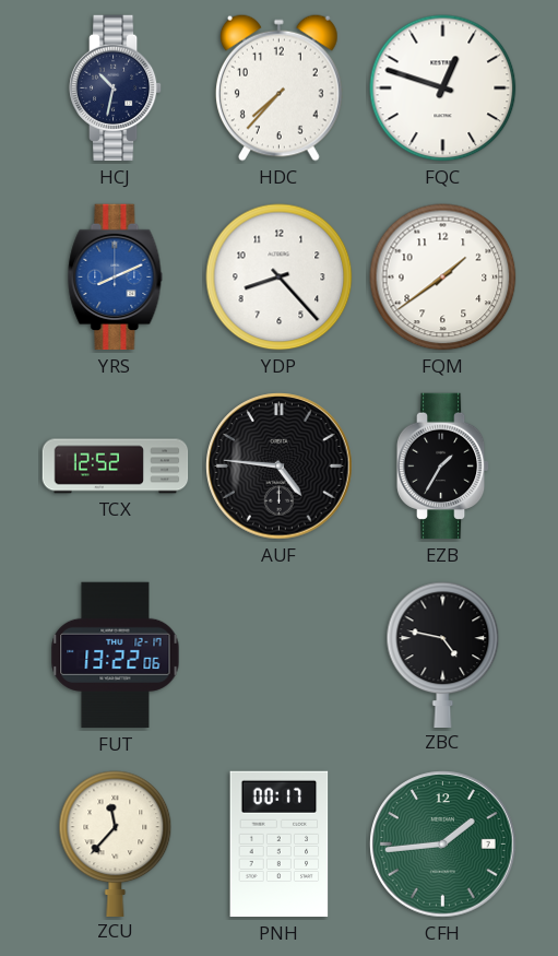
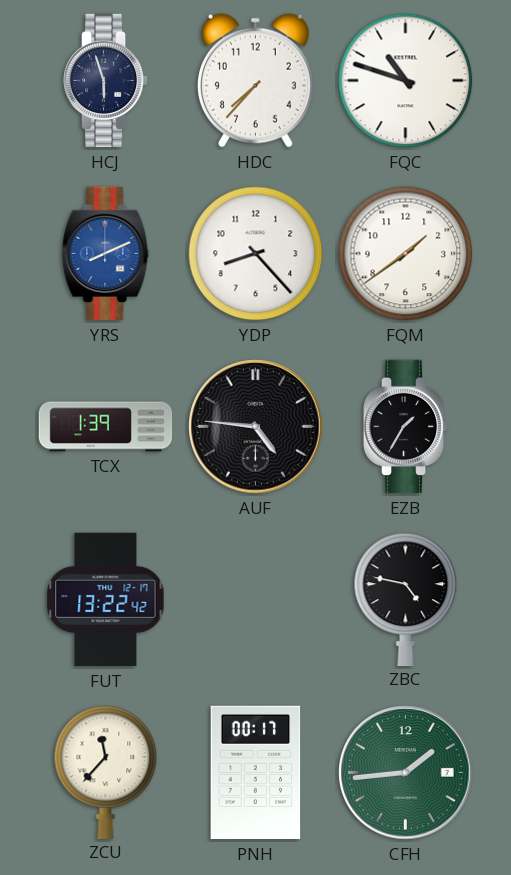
HCJ: 10:32 -> 5:57
FQC: 12:48 -> 10:48
TCX: 12:52 -> 1:39
FUT: 13:22:06 -> 13:22:42
